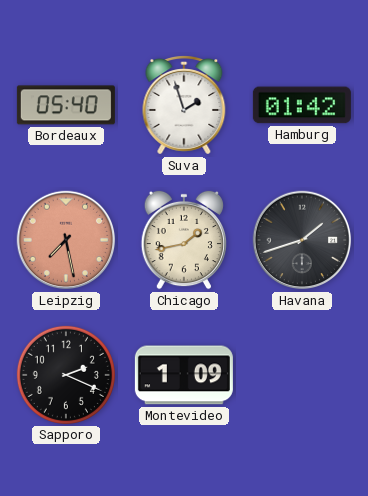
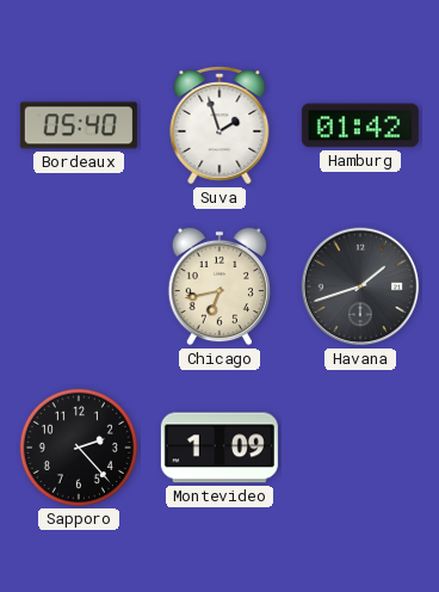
Leipzig: 7:28 -> none
Chicago: 1:43 -> 6:43
Sapporo: 2:19 -> 2:23
